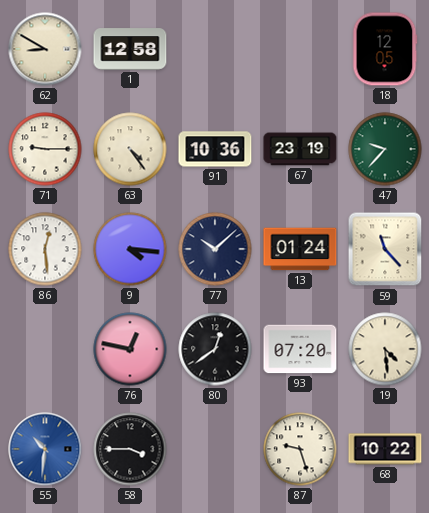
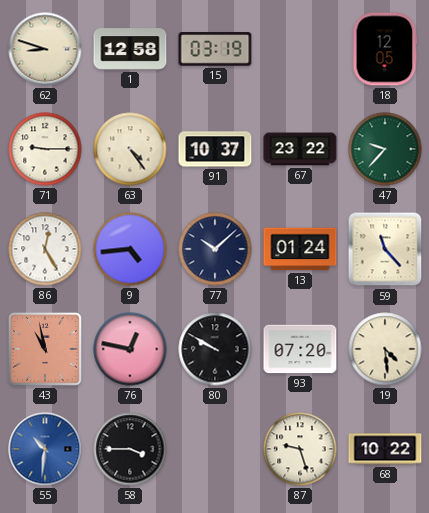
62: 8:50 -> 8:48
15: none -> 03:19
91: 10:36 -> 10:37
67: 23:19 -> 23:22
86: 12:29 -> 12:25
9: 4:16 -> 4:44
43: none -> 10:58
80: 12:39 -> 9:50
